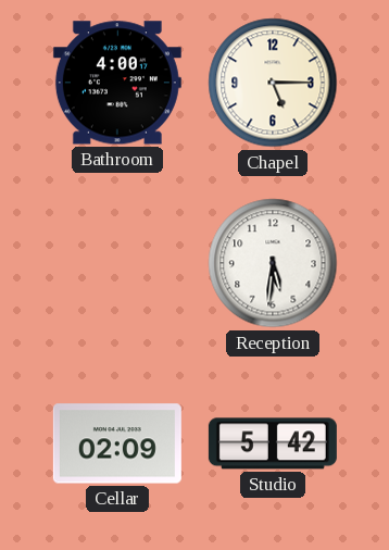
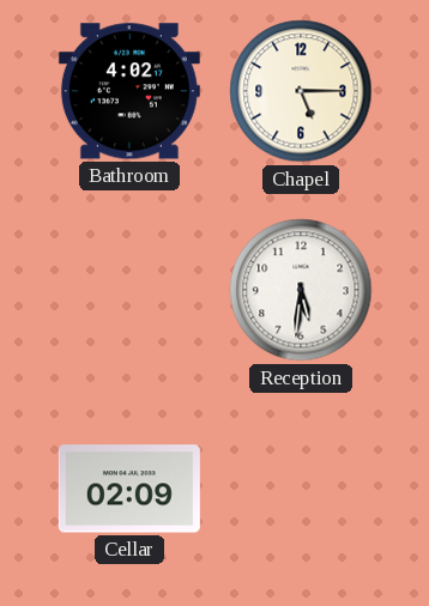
Bathroom: 4:00 -> 4:02
Studio: 5:42 -> none
